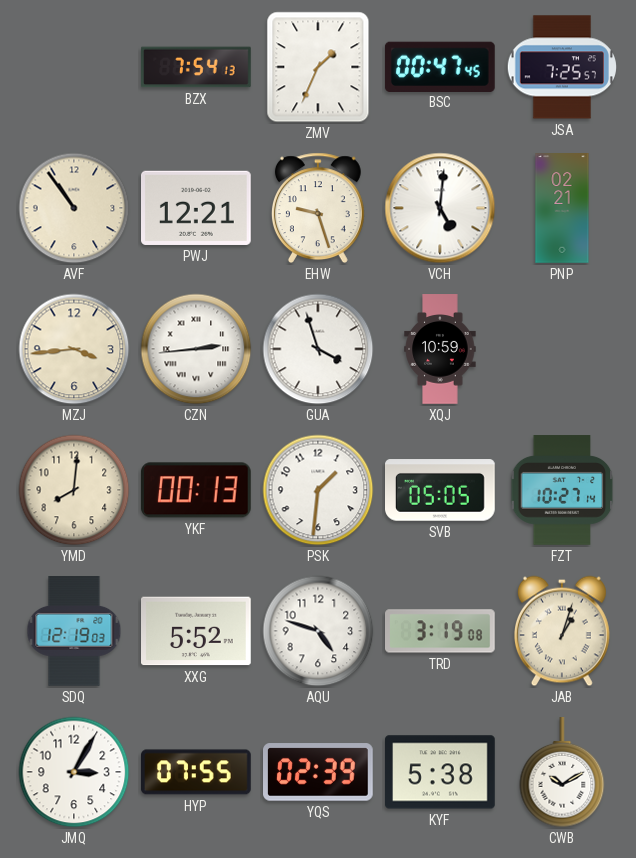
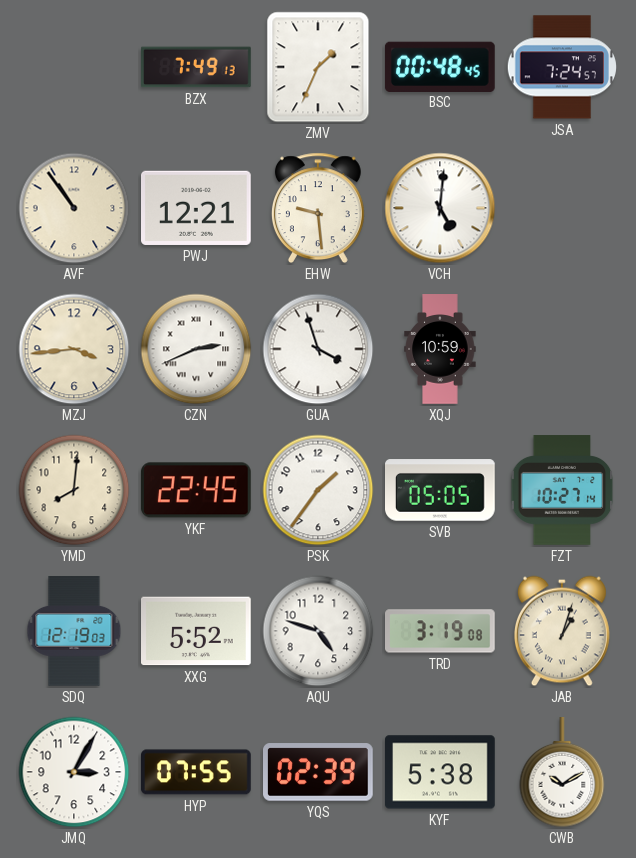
BZX: 7:54 -> 7:49
BSC: 00:47 -> 00:48
JSA: 7:25 -> 7:24
EHW: 9:27 -> 9:29
PNP: 02:21 -> none
CZN: 2:44 -> 2:41
YKF: 00:13 -> 22:45
PSK: 1:31 -> 1:36
